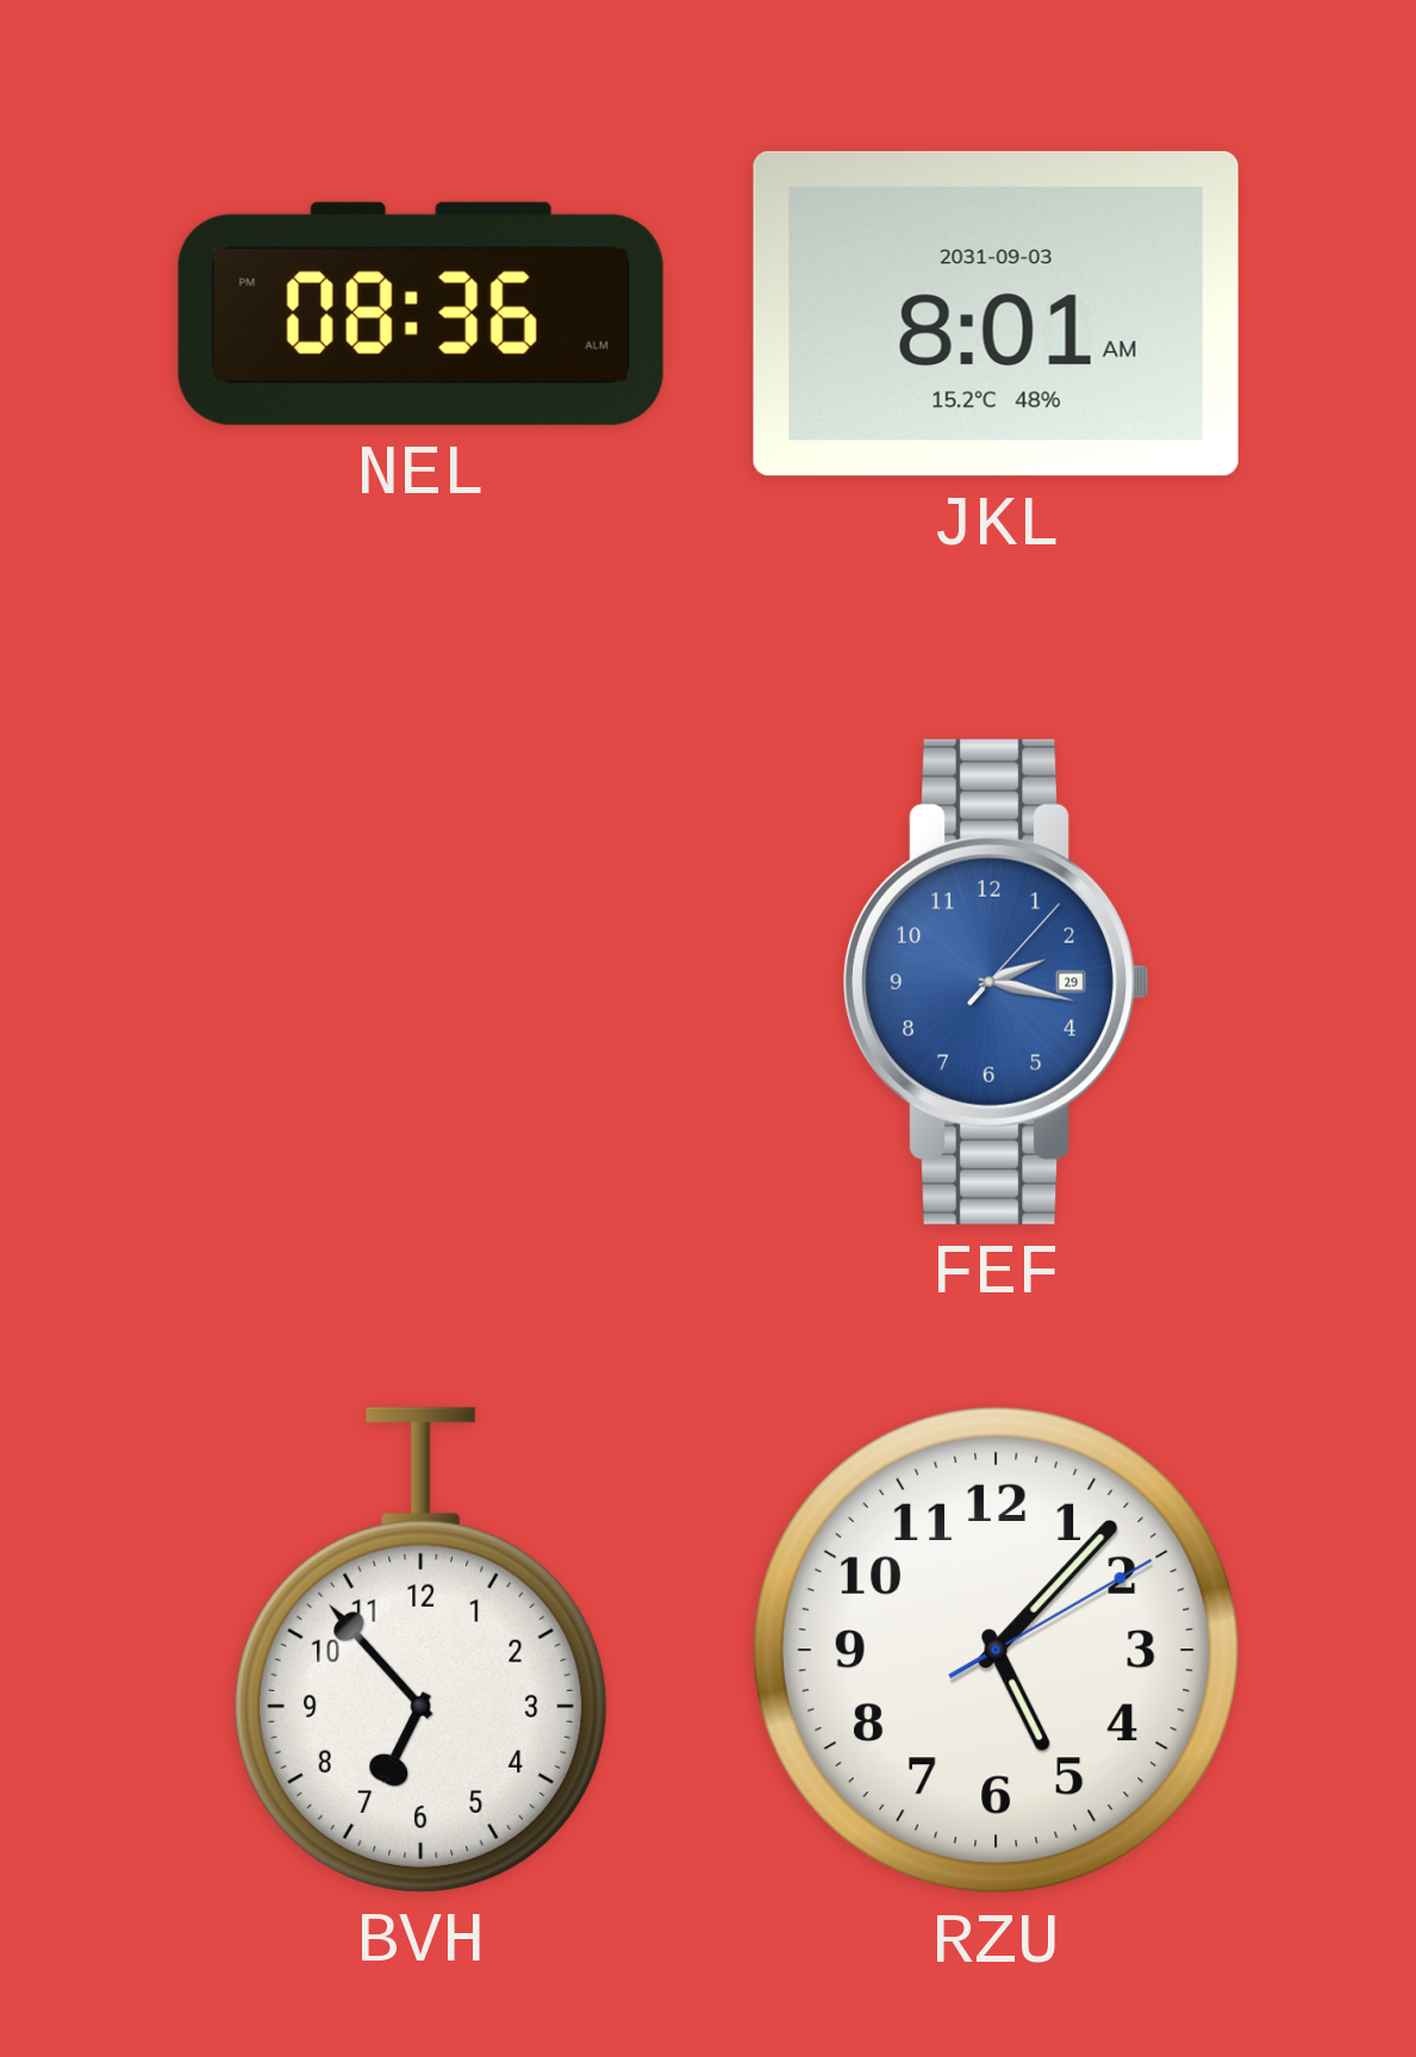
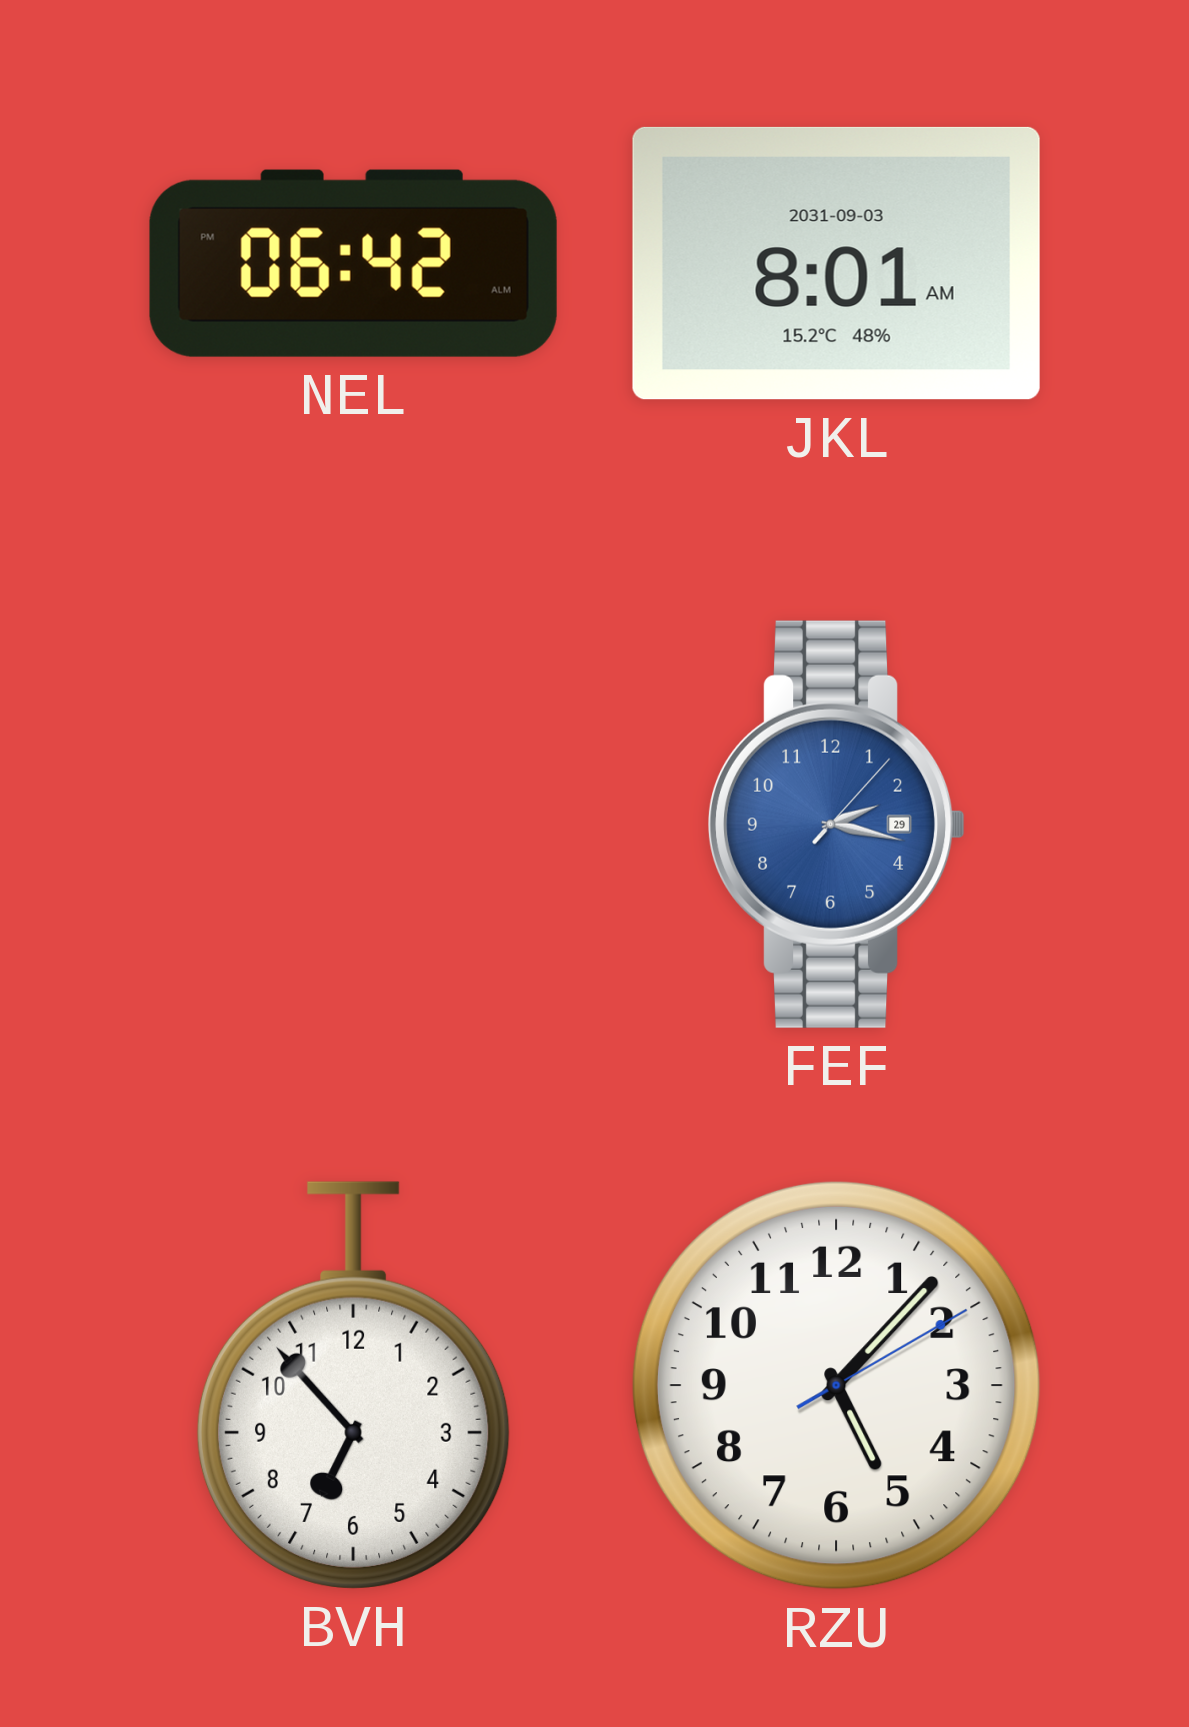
NEL: 08:36 -> 06:42
